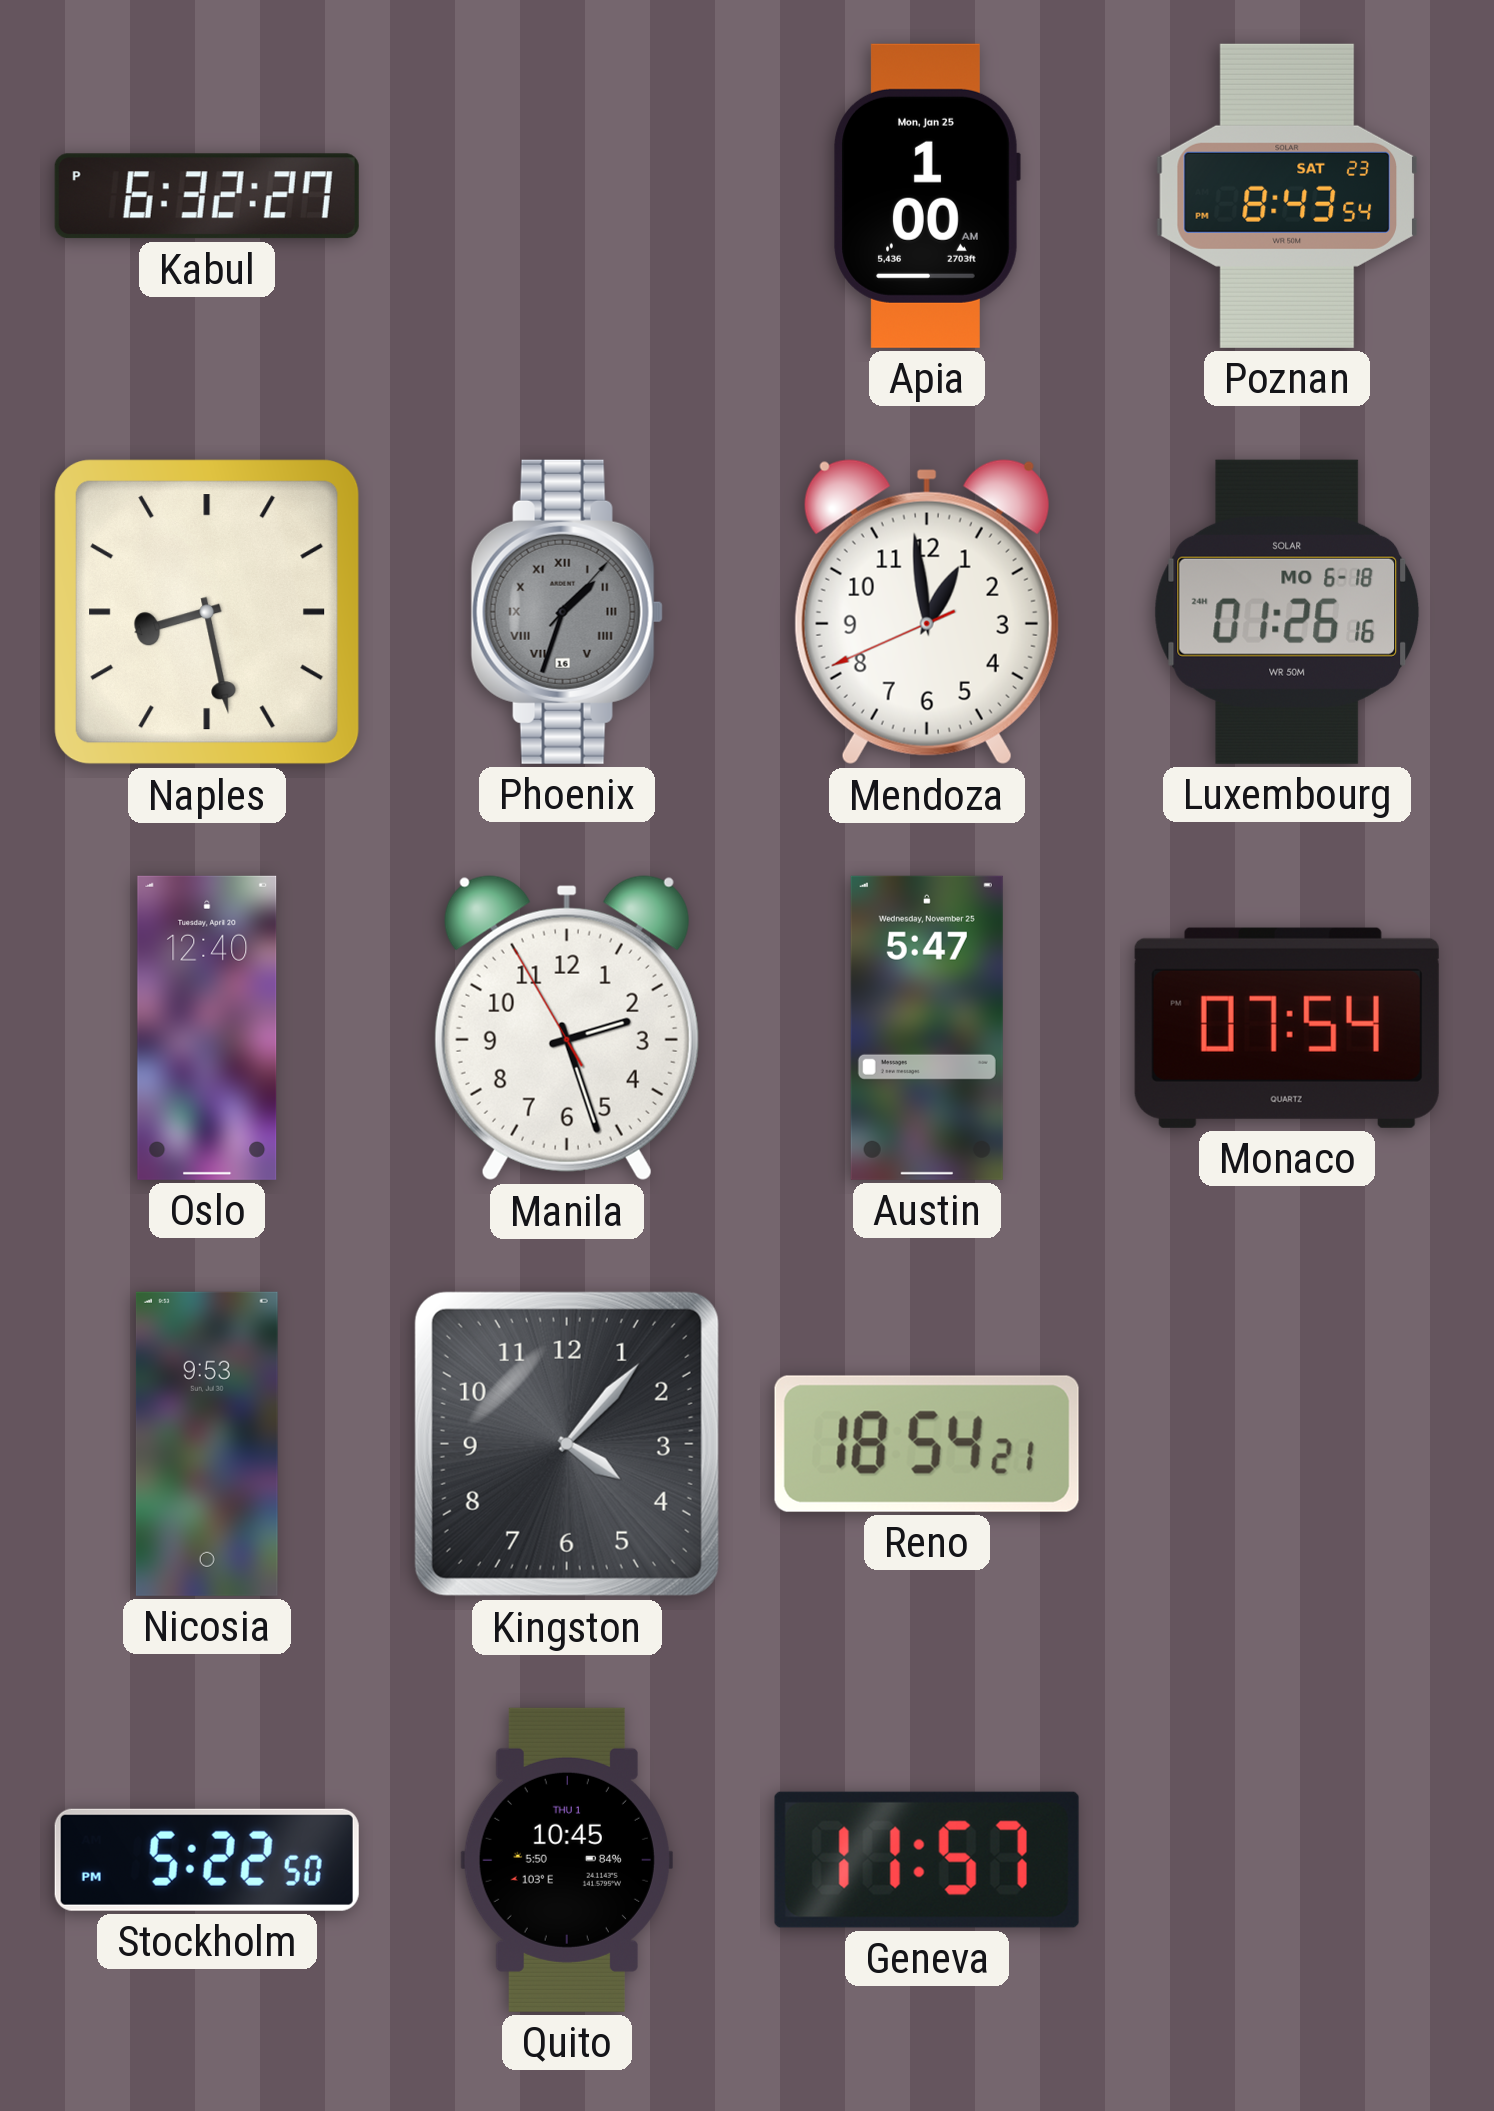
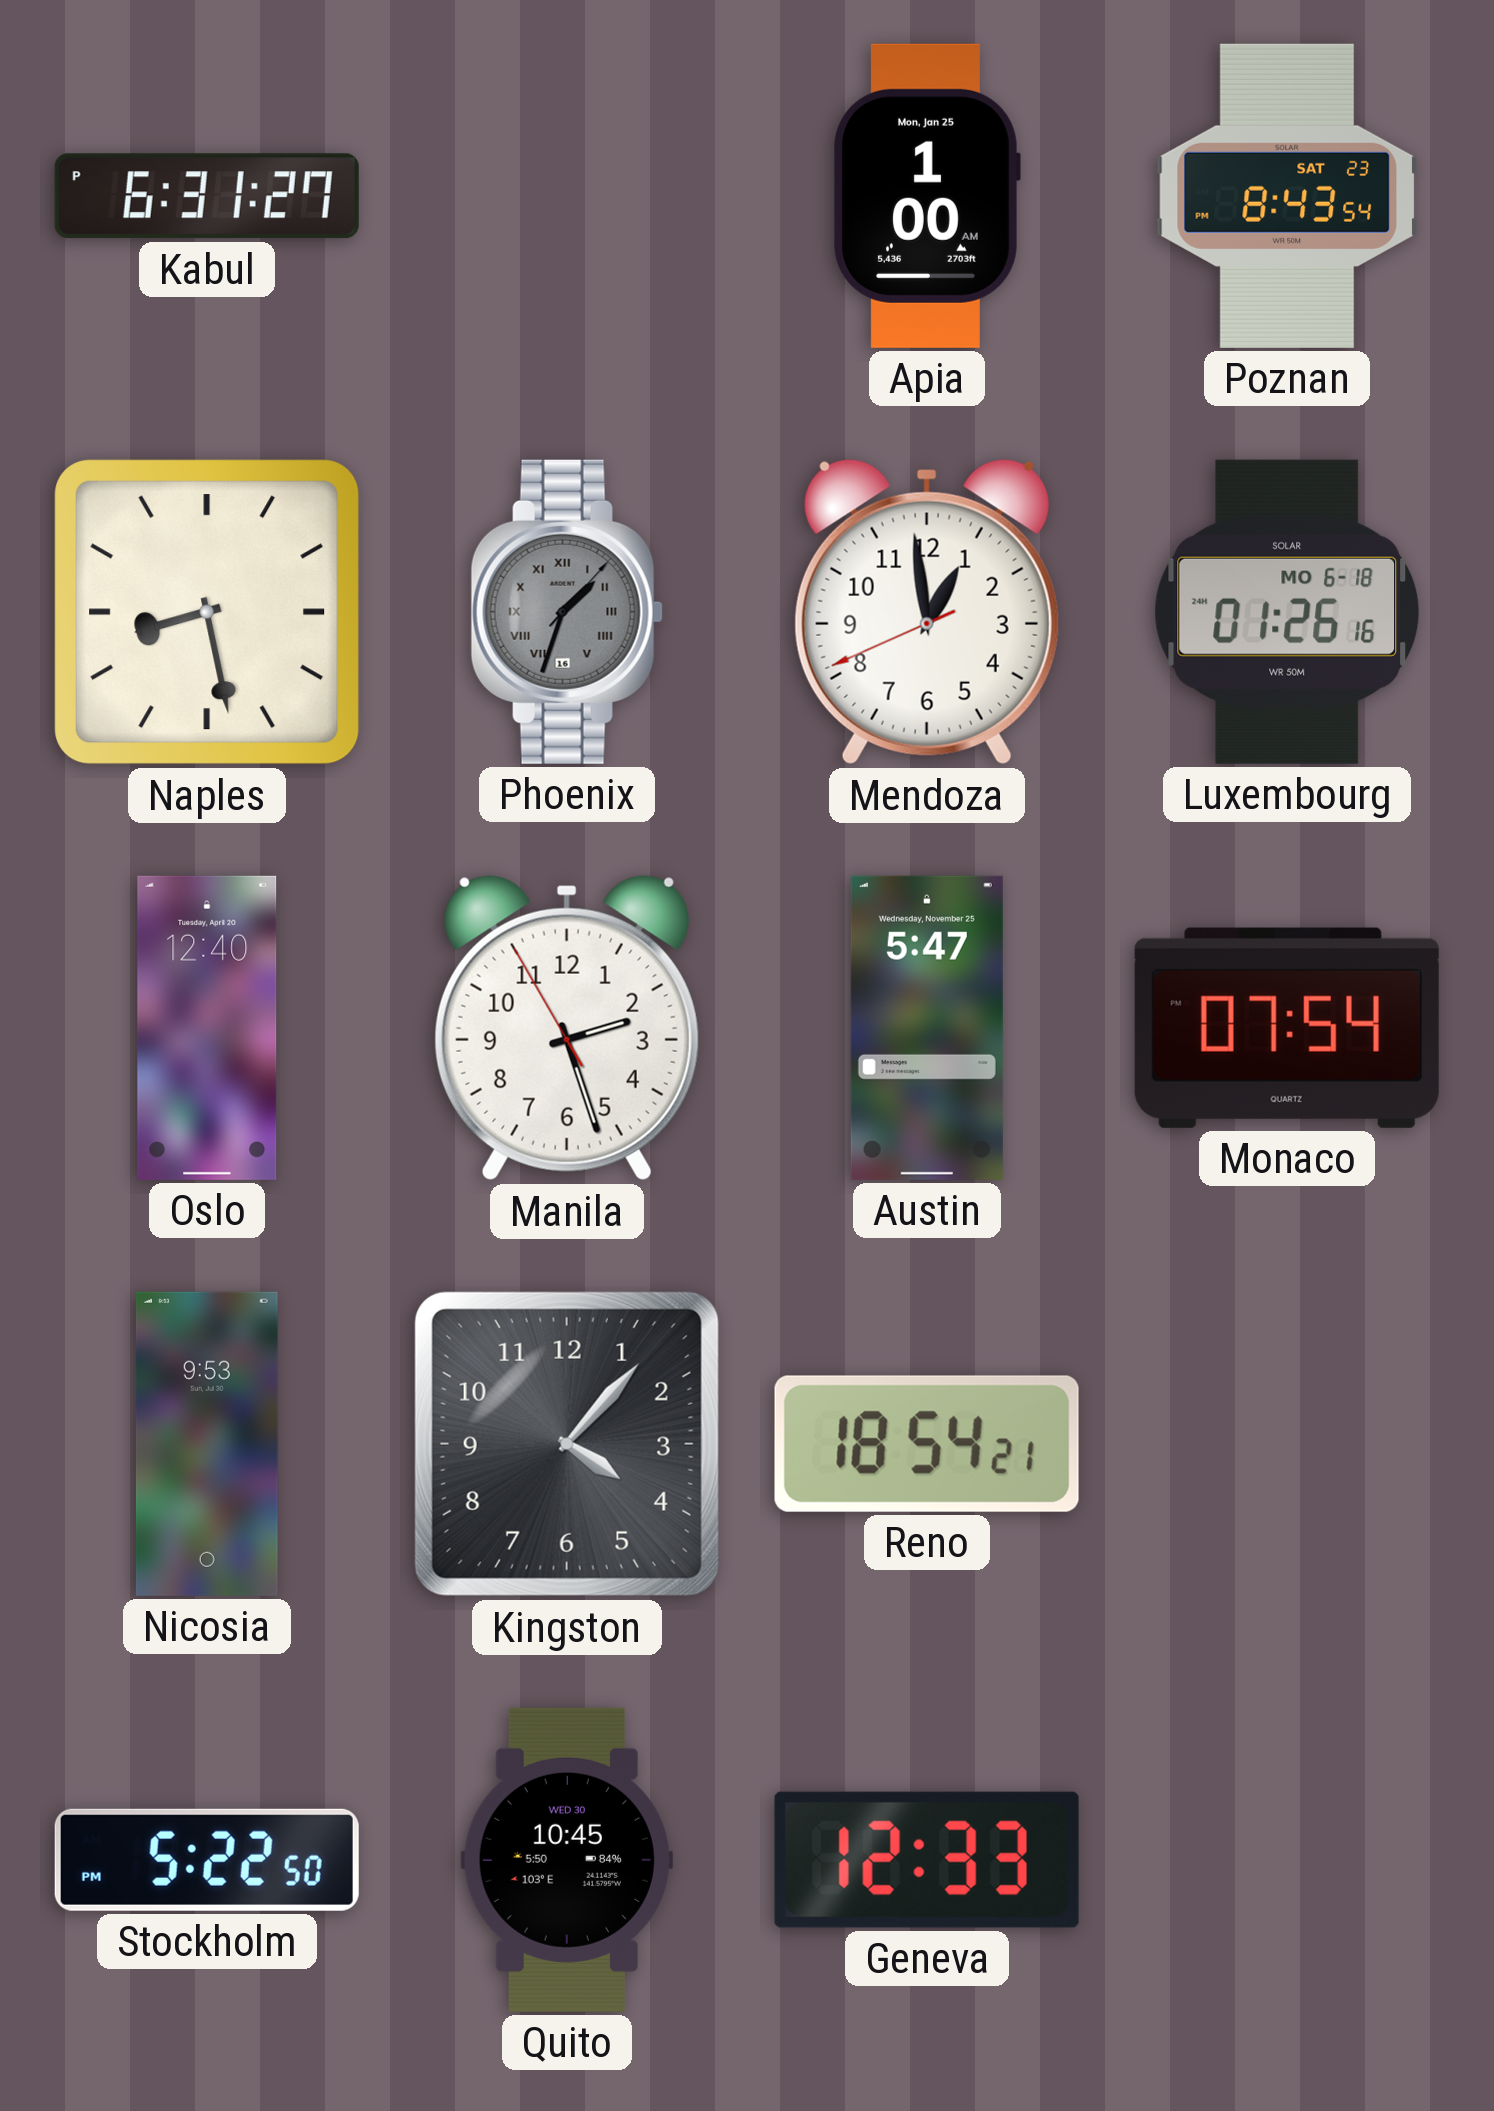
Kabul: 6:32 -> 6:31
Quito date: THU 1 -> WED 30
Geneva: 11:57 -> 12:33
